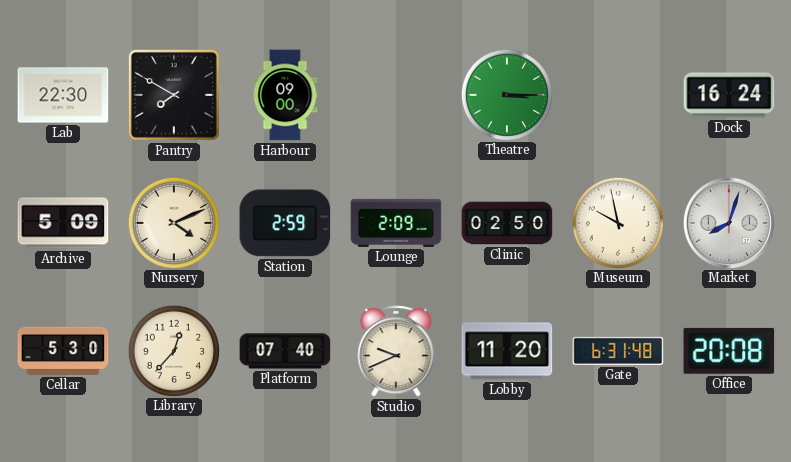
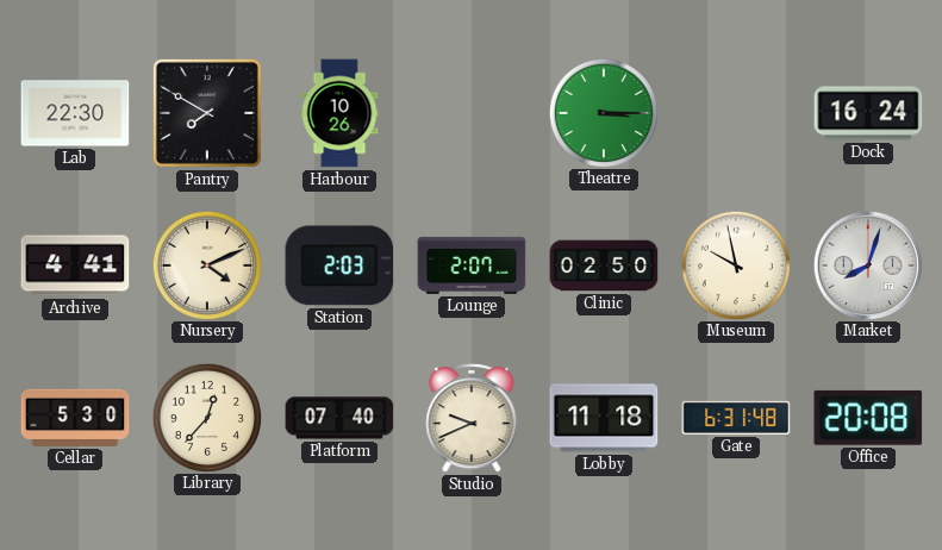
Harbour: 09:00 -> 10:26
Archive: 5:09 -> 4:41
Station: 2:59 -> 2:03
Lounge: 2:09 -> 2:07
Lobby: 11:20 -> 11:18
